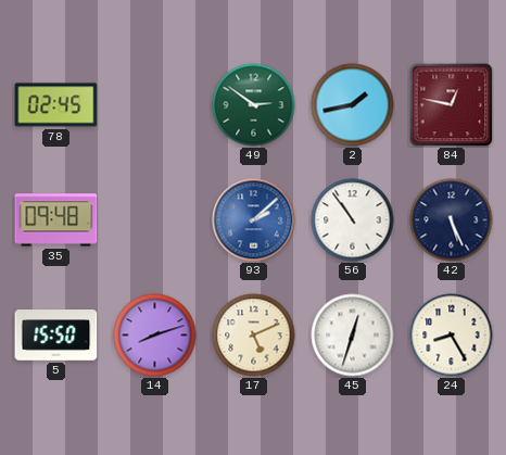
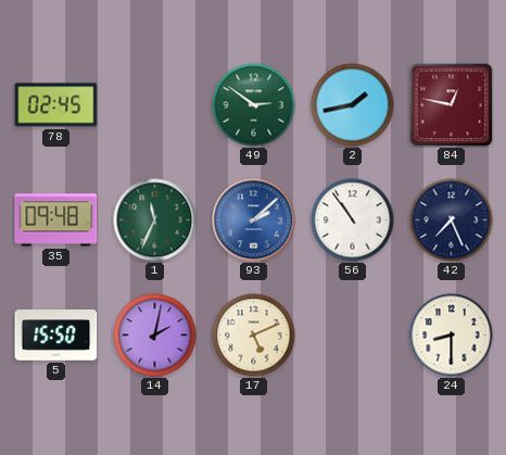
1: none -> 11:34
42: 5:26 -> 7:26
14: 8:12 -> 2:02
45: 12:33 -> none
24: 8:25 -> 8:30
